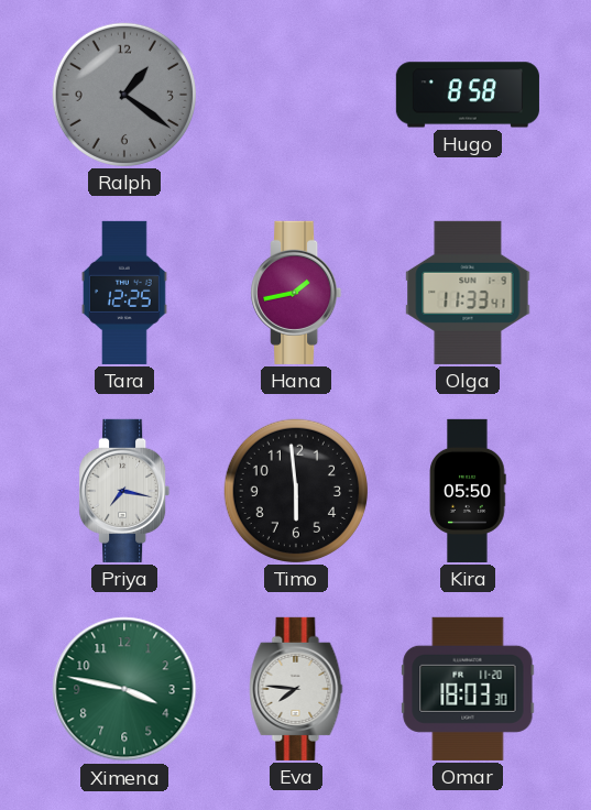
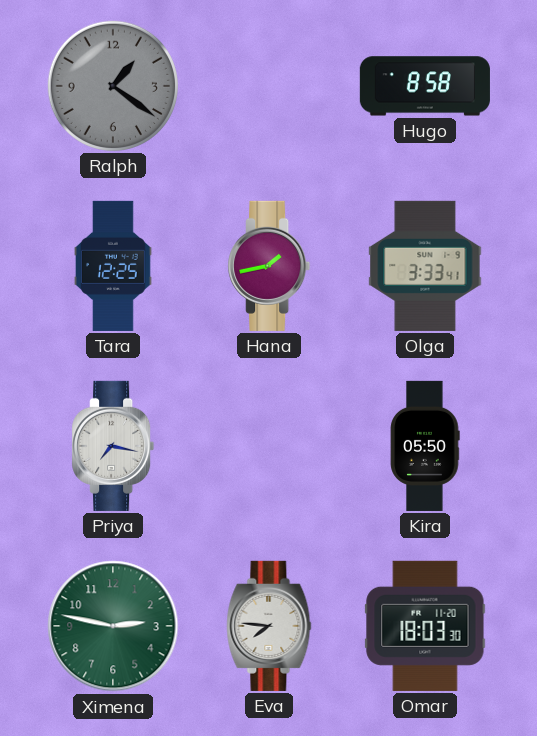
Olga: 11:33 -> 3:33
Timo: 5:59 -> none
Ximena: 3:47 -> 2:47
